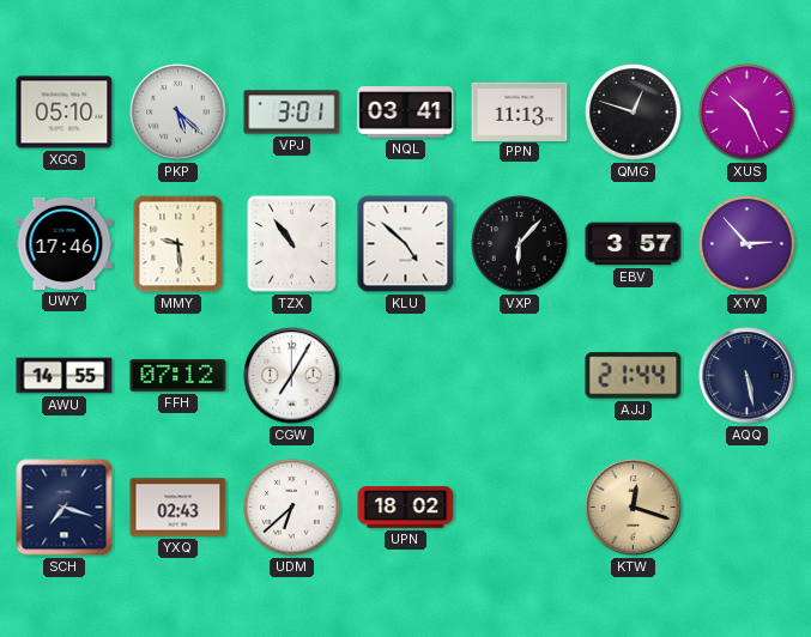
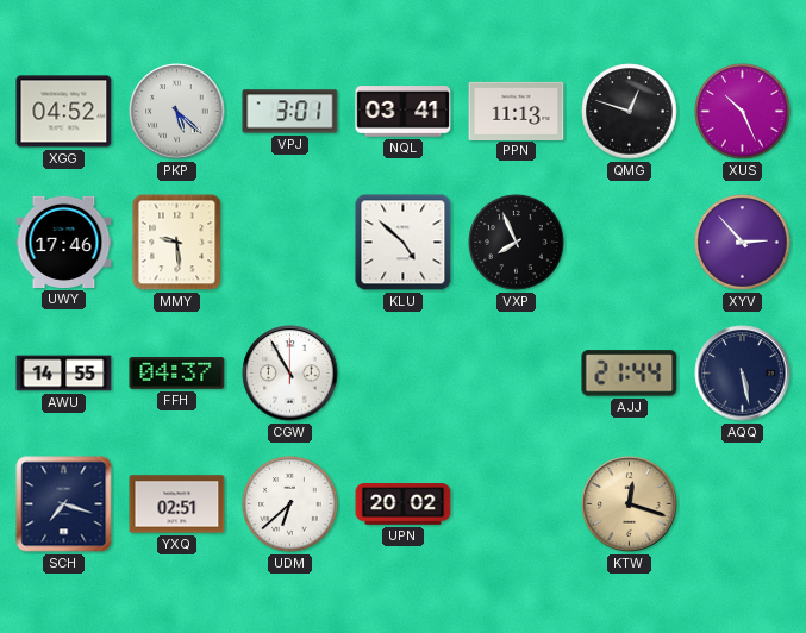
XGG: 05:10 -> 04:52
TZX: 10:54 -> none
VXP: 6:07 -> 7:56
EBV: 3:57 -> none
FFH: 07:12 -> 04:37
CGW: 7:05 -> 10:55
YXQ: 02:43 -> 02:51
UPN: 18:02 -> 20:02
